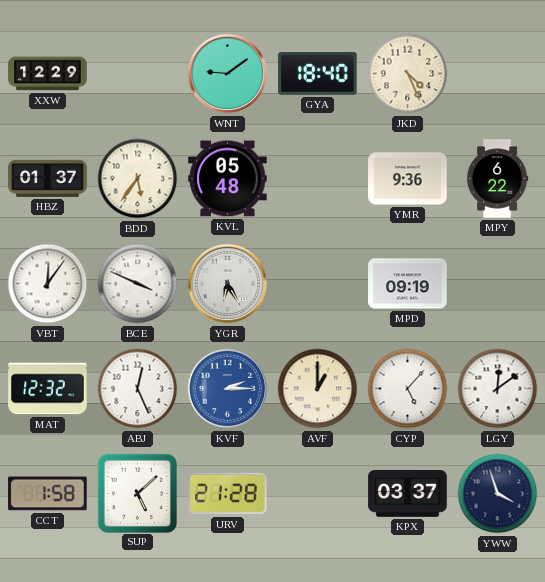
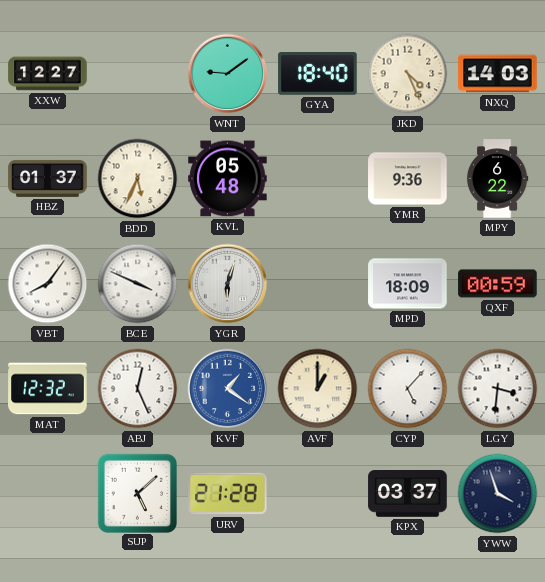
XXW: 12:29 -> 12:27
NXQ: none -> 14:03
BDD: 5:36 -> 5:34
VBT: 12:06 -> 8:06
YGR: 6:25 -> 6:03
MPD: 09:19 -> 18:09
QXF: none -> 00:59
KVF: 2:15 -> 1:21
LGY: 12:09 -> 3:31
CCT: 1:58 -> none
